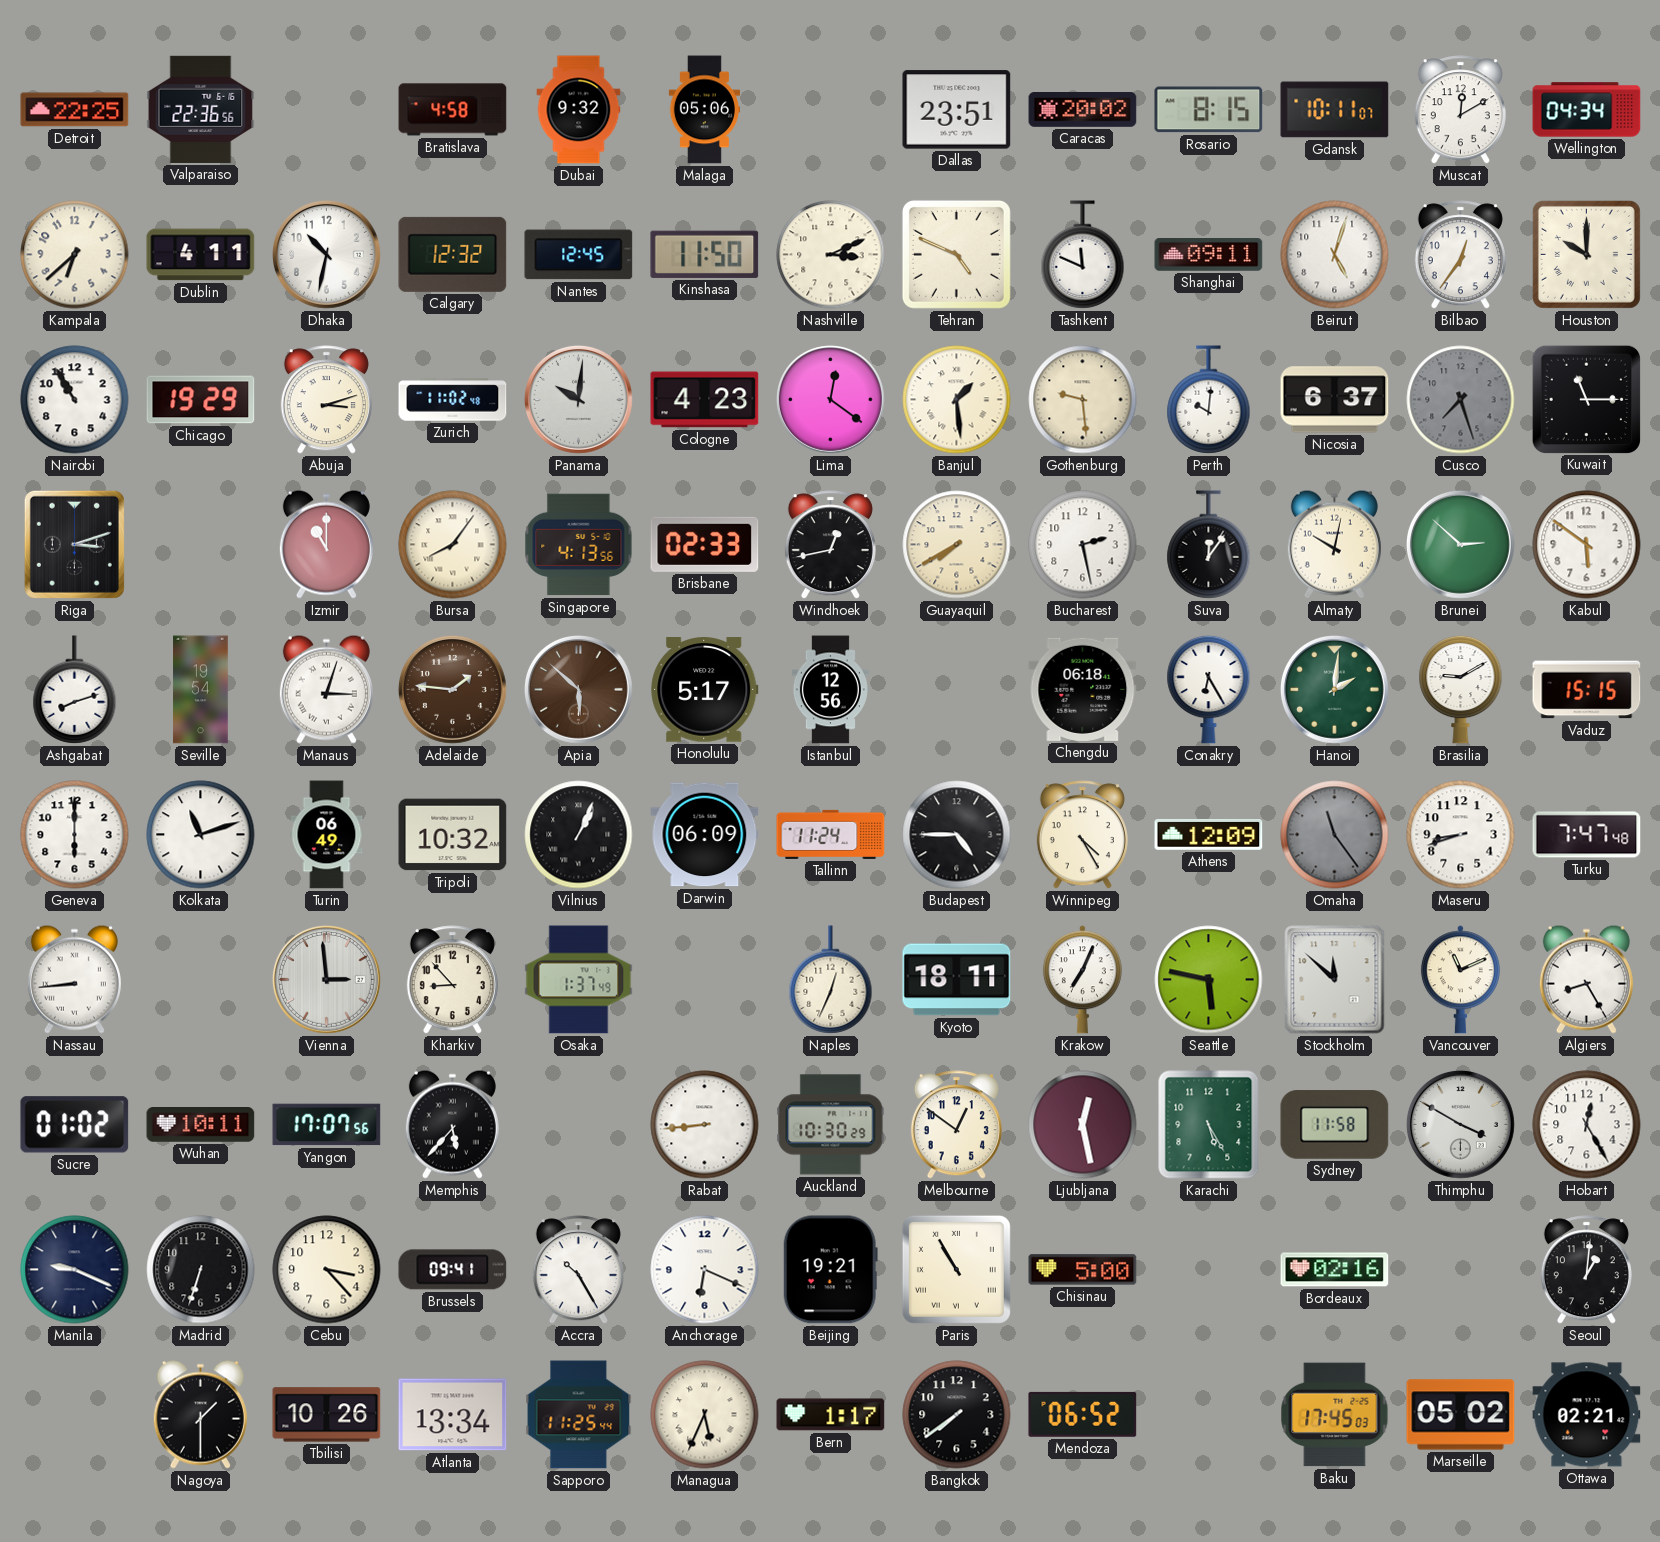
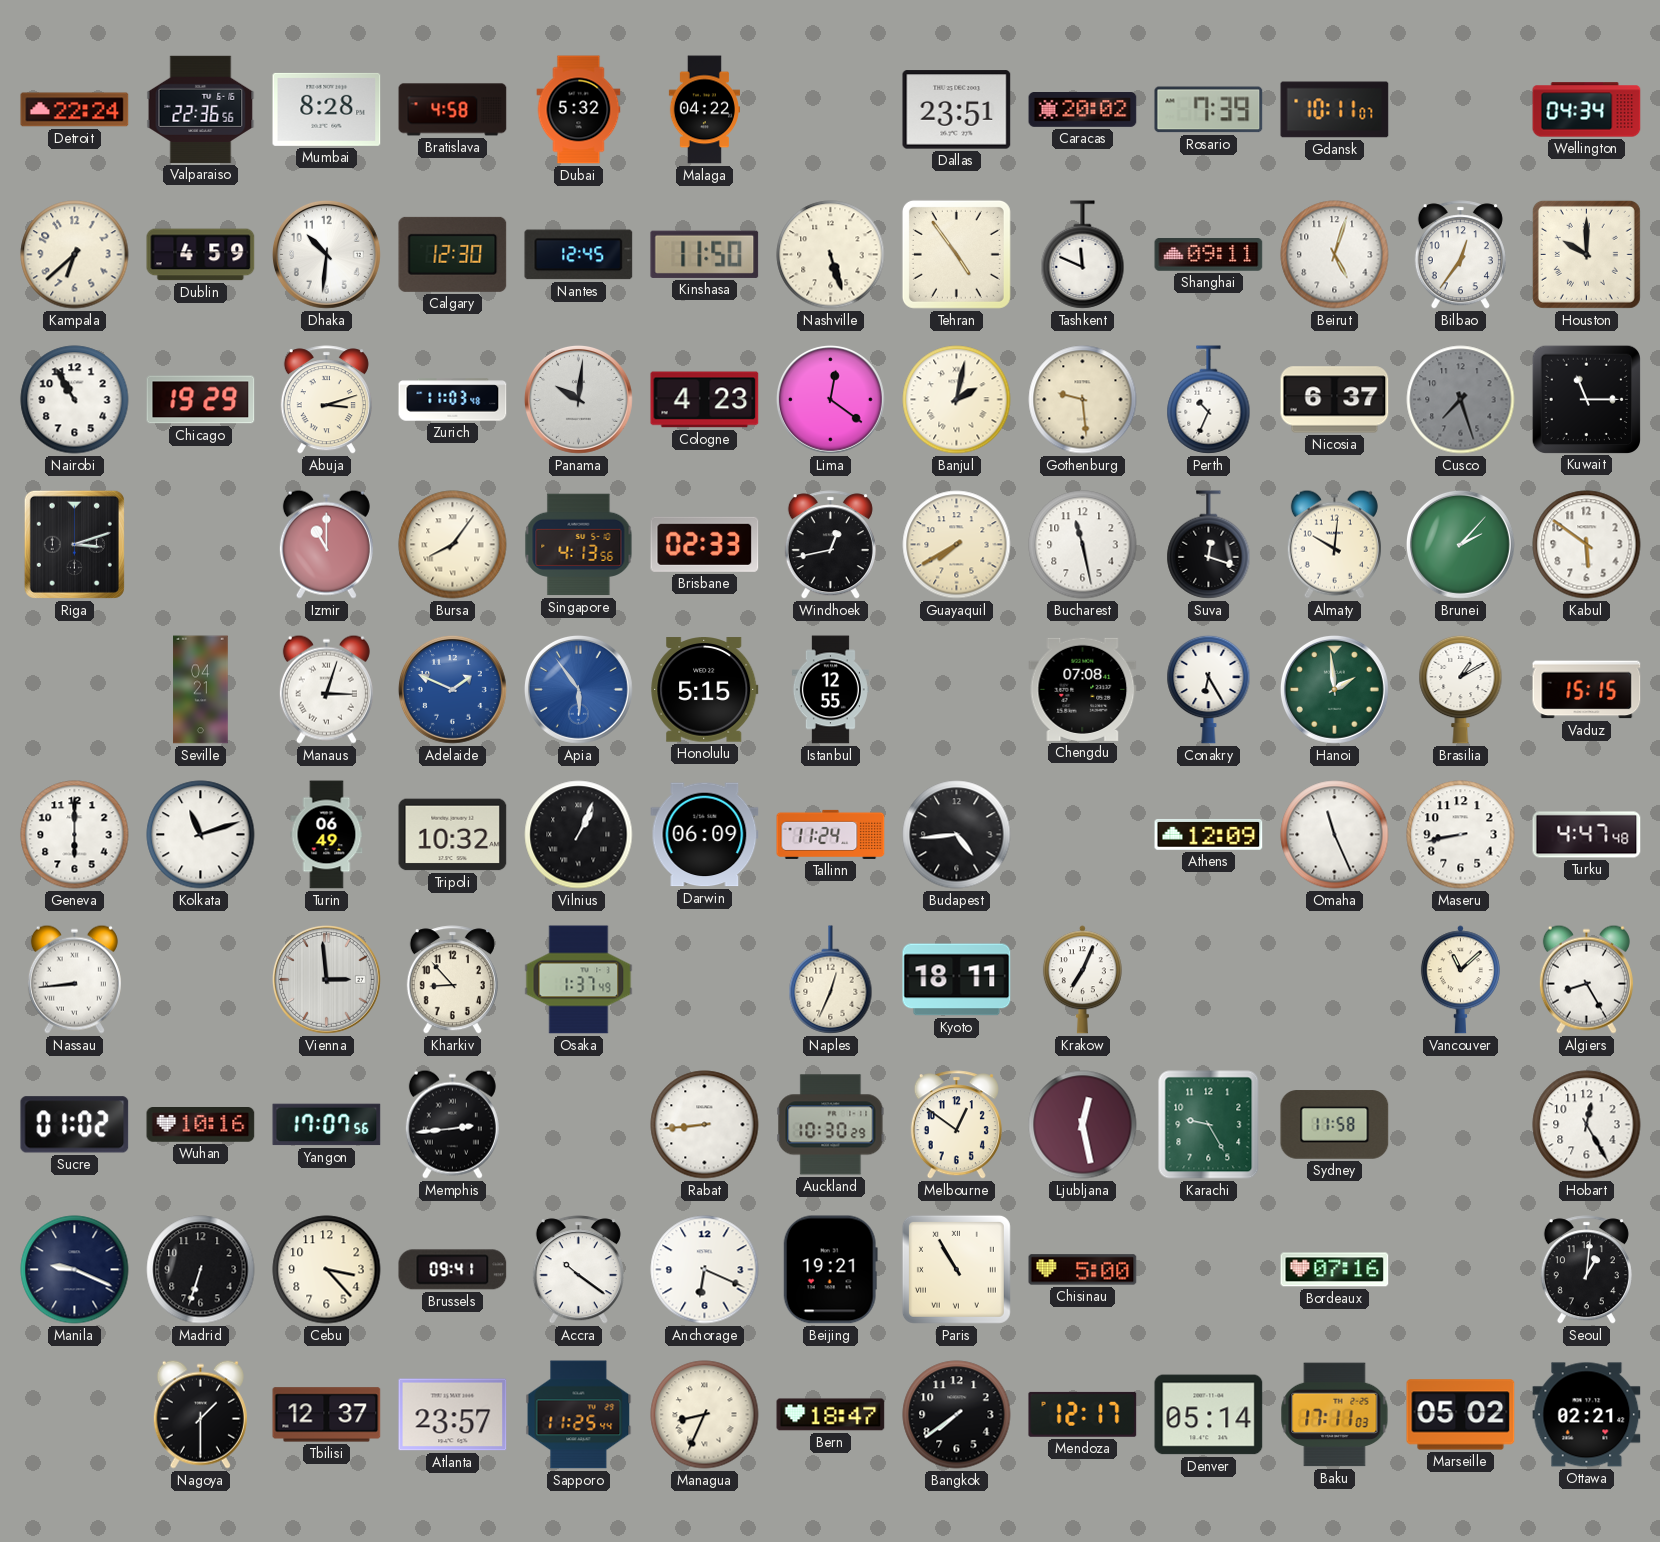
Detroit: 22:25 -> 22:24
Mumbai: none -> 8:28
Dubai: 9:32 -> 5:32
Malaga: 05:06 -> 04:22
Rosario: 8:15 -> 7:39
Muscat: 12:10 -> none
Dublin: 4:11 -> 4:59
Dhaka: 10:32 -> 10:31
Calgary: 12:32 -> 12:30
Nashville: 3:11 -> 5:27
Tehran: 4:49 -> 4:54
Zurich: 11:02 -> 11:03
Banjul: 1:29 -> 2:02
Perth: 10:01 -> 10:34
Bucharest: 2:28 -> 11:28
Suva: 12:06 -> 12:18
Almaty: 10:02 -> 10:01
Brunei: 2:52 -> 2:07
Ashgabat: 8:12 -> none
Seville: 19:54 -> 04:21
Adelaide: 1:46 -> 1:49
Adelaide dial: brown -> blue
Apia: 5:52 -> 5:54
Apia dial: brown -> blue
Honolulu: 5:17 -> 5:15
Istanbul: 12:56 -> 12:55
Chengdu: 06:18 -> 07:08
Hanoi: 2:01 -> 1:59
Brasilia: 9:10 -> 1:10
Budapest: 4:45 -> 4:44
Winnipeg: 4:25 -> none
Omaha: 11:24 -> 11:26
Omaha dial: grey -> white
Maseru: 8:42 -> 8:43
Turku: 7:47 -> 4:47
Seattle: 5:47 -> none
Stockholm: 11:52 -> none
Vancouver: 11:11 -> 11:08
Wuhan: 10:11 -> 10:16
Memphis: 5:37 -> 2:44
Karachi: 5:25 -> 9:25
Thimphu: 3:50 -> none
Accra: 10:25 -> 10:21
Bordeaux: 02:16 -> 07:16
Tbilisi: 10:26 -> 12:37
Atlanta: 13:34 -> 23:57
Managua: 5:34 -> 8:34
Bern: 1:17 -> 18:47
Mendoza: 06:52 -> 12:17
Denver: none -> 05:14
Baku: 17:45 -> 17:11
